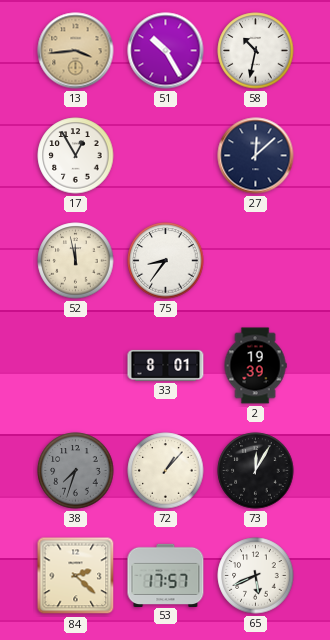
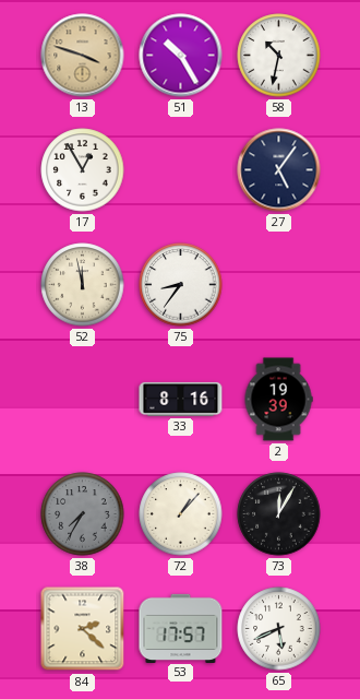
13: 3:44 -> 3:48
27: 12:08 -> 5:06
33: 8:01 -> 8:16
38: 7:33 -> 7:35
